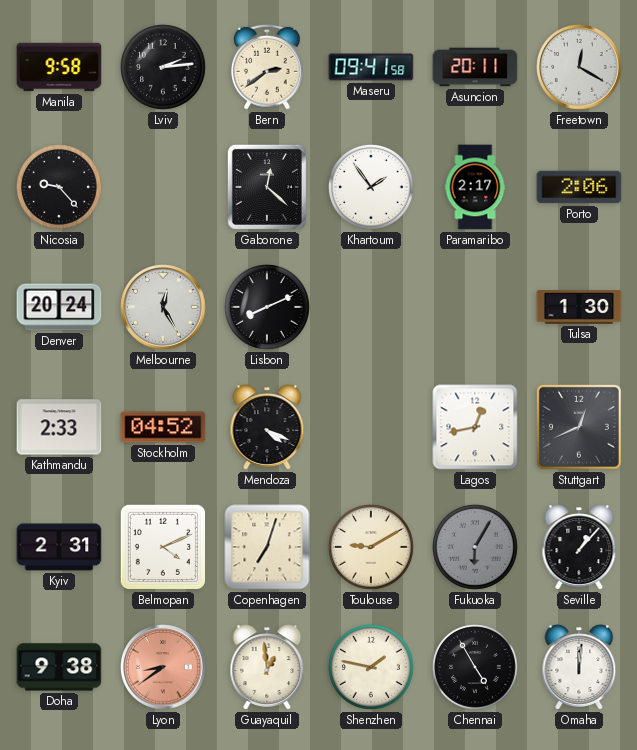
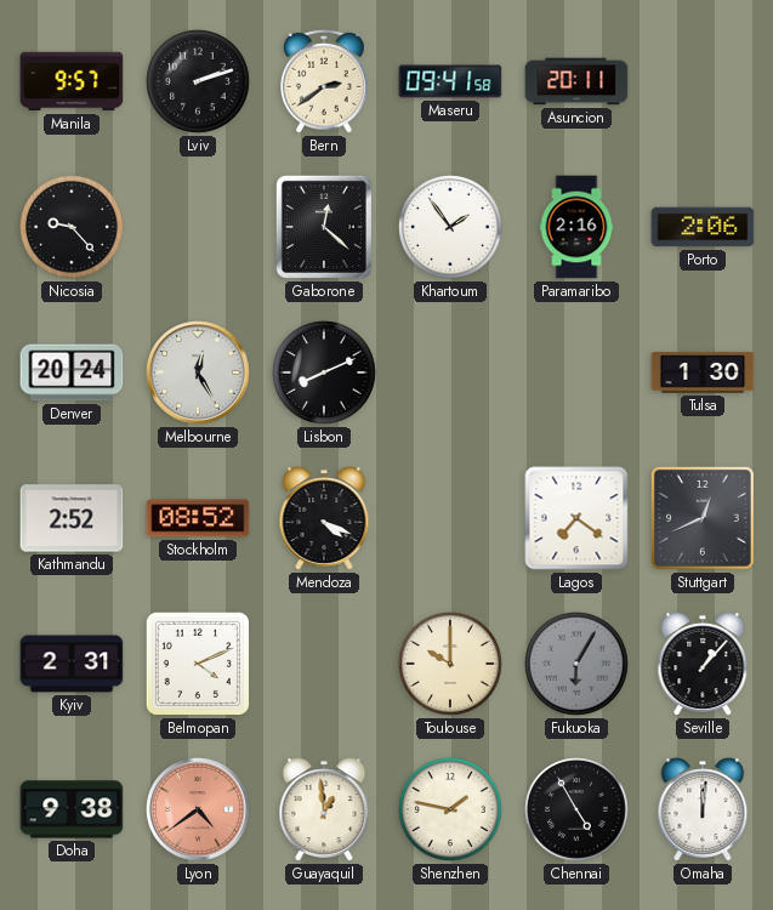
Manila: 9:58 -> 9:57
Lviv: 2:14 -> 2:12
Freetown: 12:20 -> none
Paramaribo: 2:17 -> 2:16
Kathmandu: 2:33 -> 2:52
Stockholm: 04:52 -> 08:52
Lagos: 12:43 -> 7:21
Copenhagen: 7:03 -> none
Toulouse: 9:10 -> 10:00
Lyon: 8:39 -> 4:39
